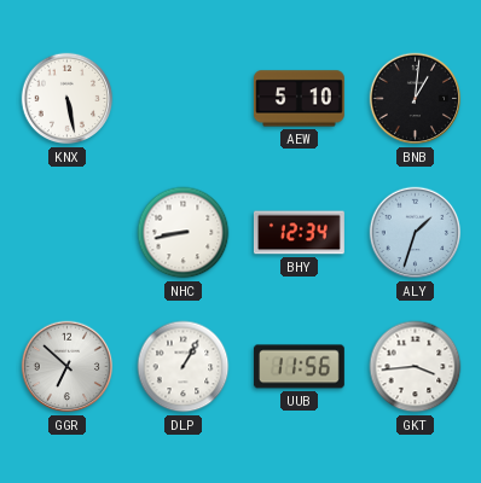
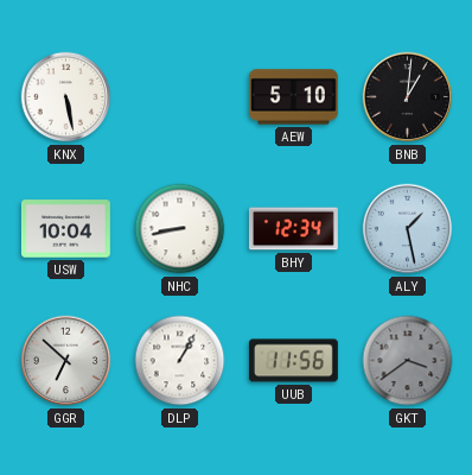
USW: none -> 10:04
ALY: 1:33 -> 1:28
GKT: 3:44 -> 3:39
GKT dial: white -> grey
